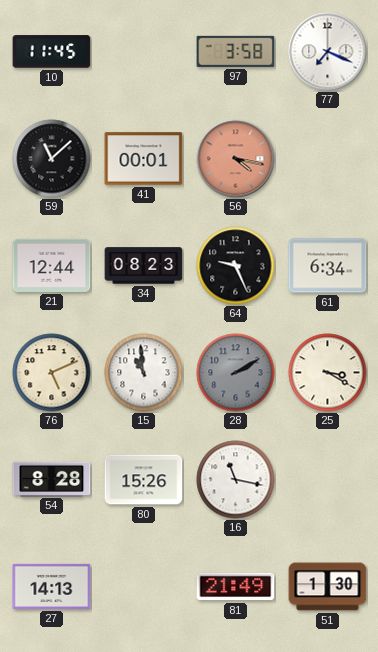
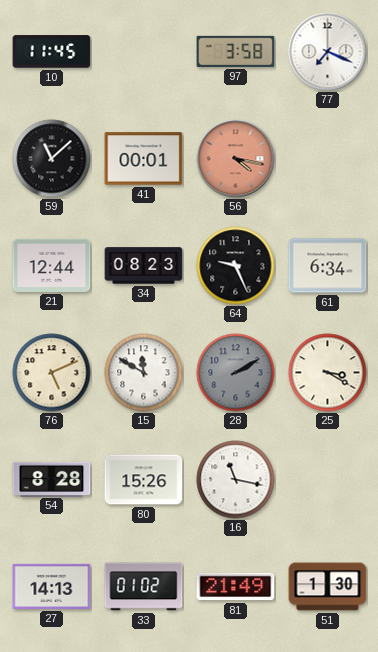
15: 10:59 -> 11:50
33: none -> 01:02
